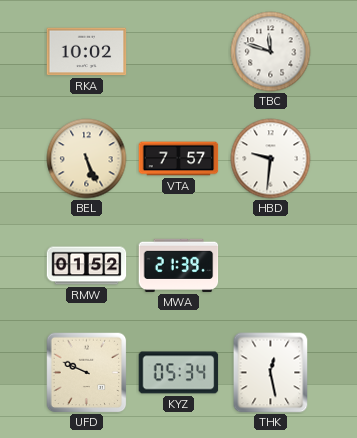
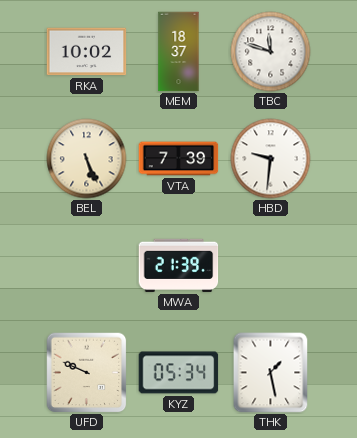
MEM: none -> 18:37
VTA: 7:57 -> 7:39
RMW: 01:52 -> none
THK: 12:28 -> 1:28
